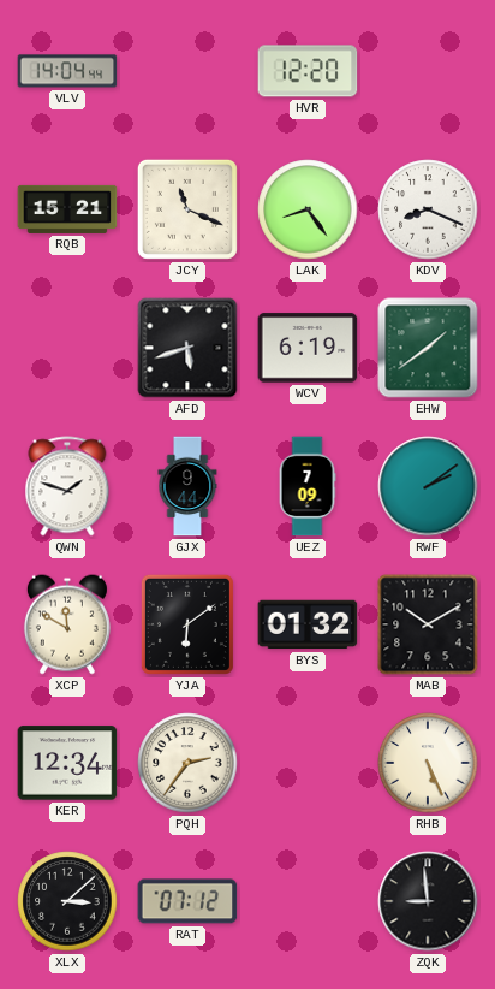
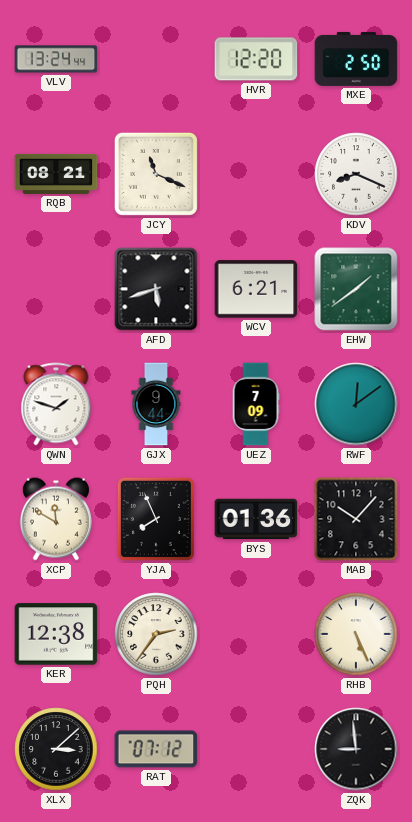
VLV: 14:04 -> 13:24
MXE: none -> 2:50
RQB: 15:21 -> 08:21
LAK: 8:24 -> none
WCV: 6:19 -> 6:21
RWF: 2:09 -> 12:09
YJA: 6:09 -> 7:56
BYS: 01:32 -> 01:36
MAB: 10:10 -> 10:07
KER: 12:34 -> 12:38
